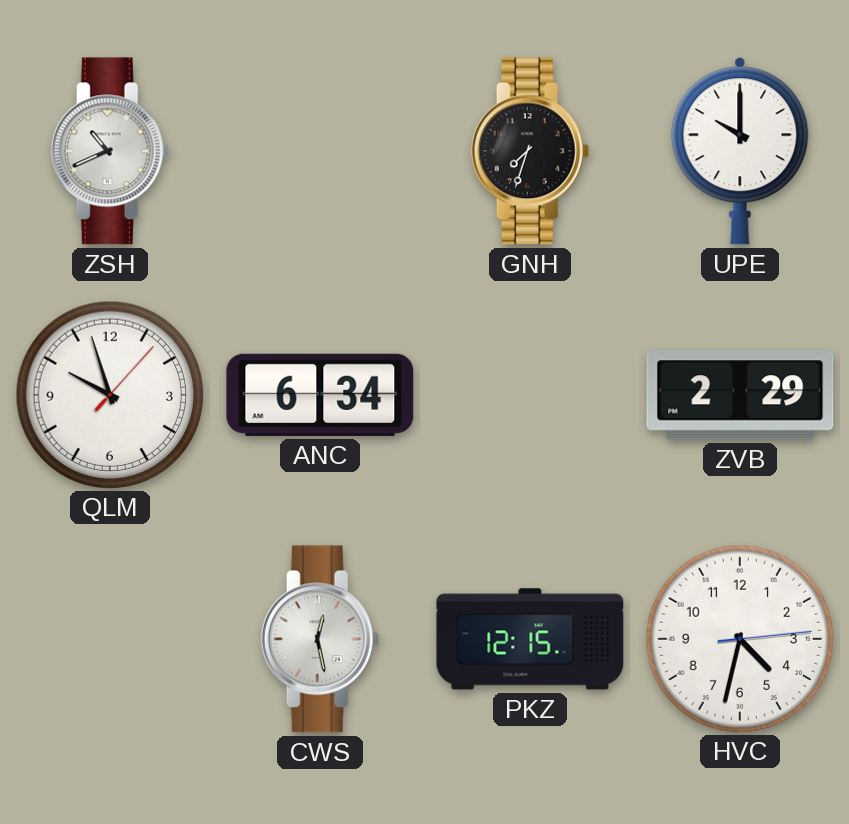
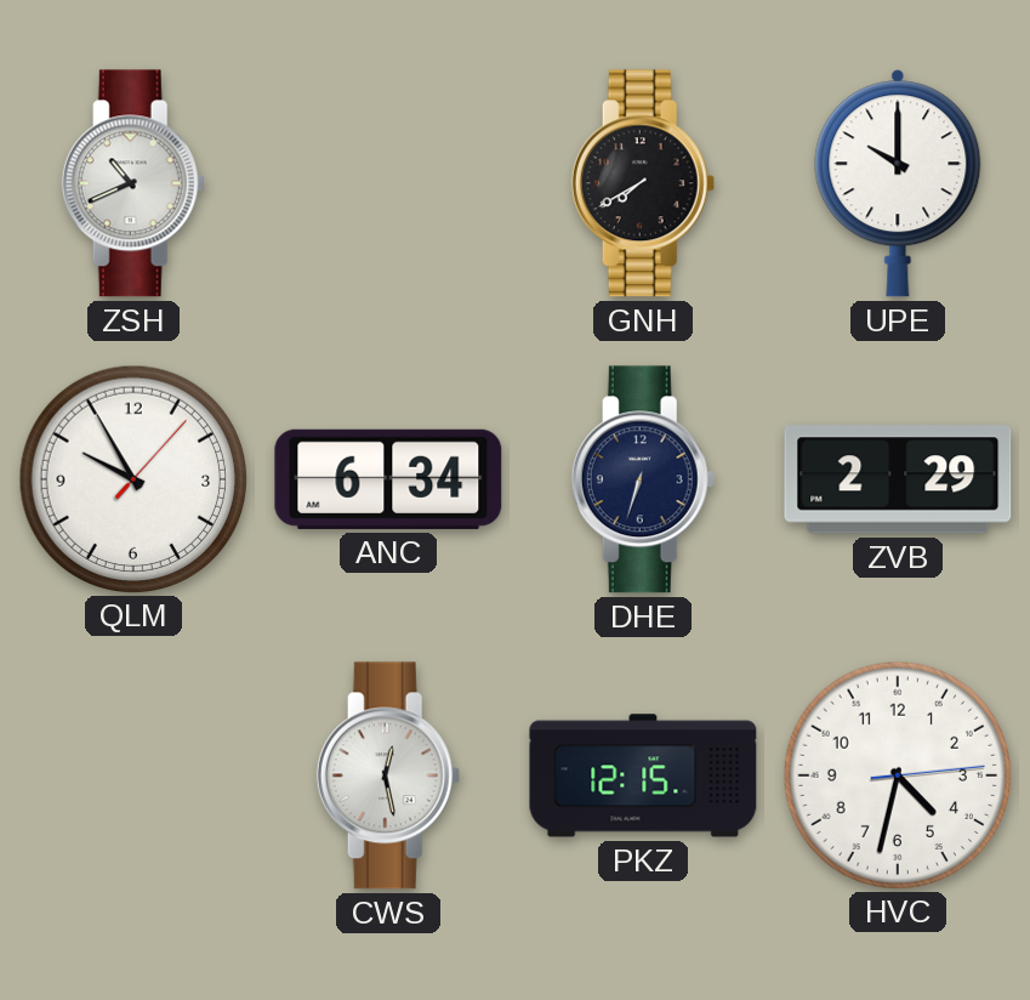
GNH: 7:33 -> 7:40
QLM: 9:57 -> 9:55
DHE: none -> 6:33
